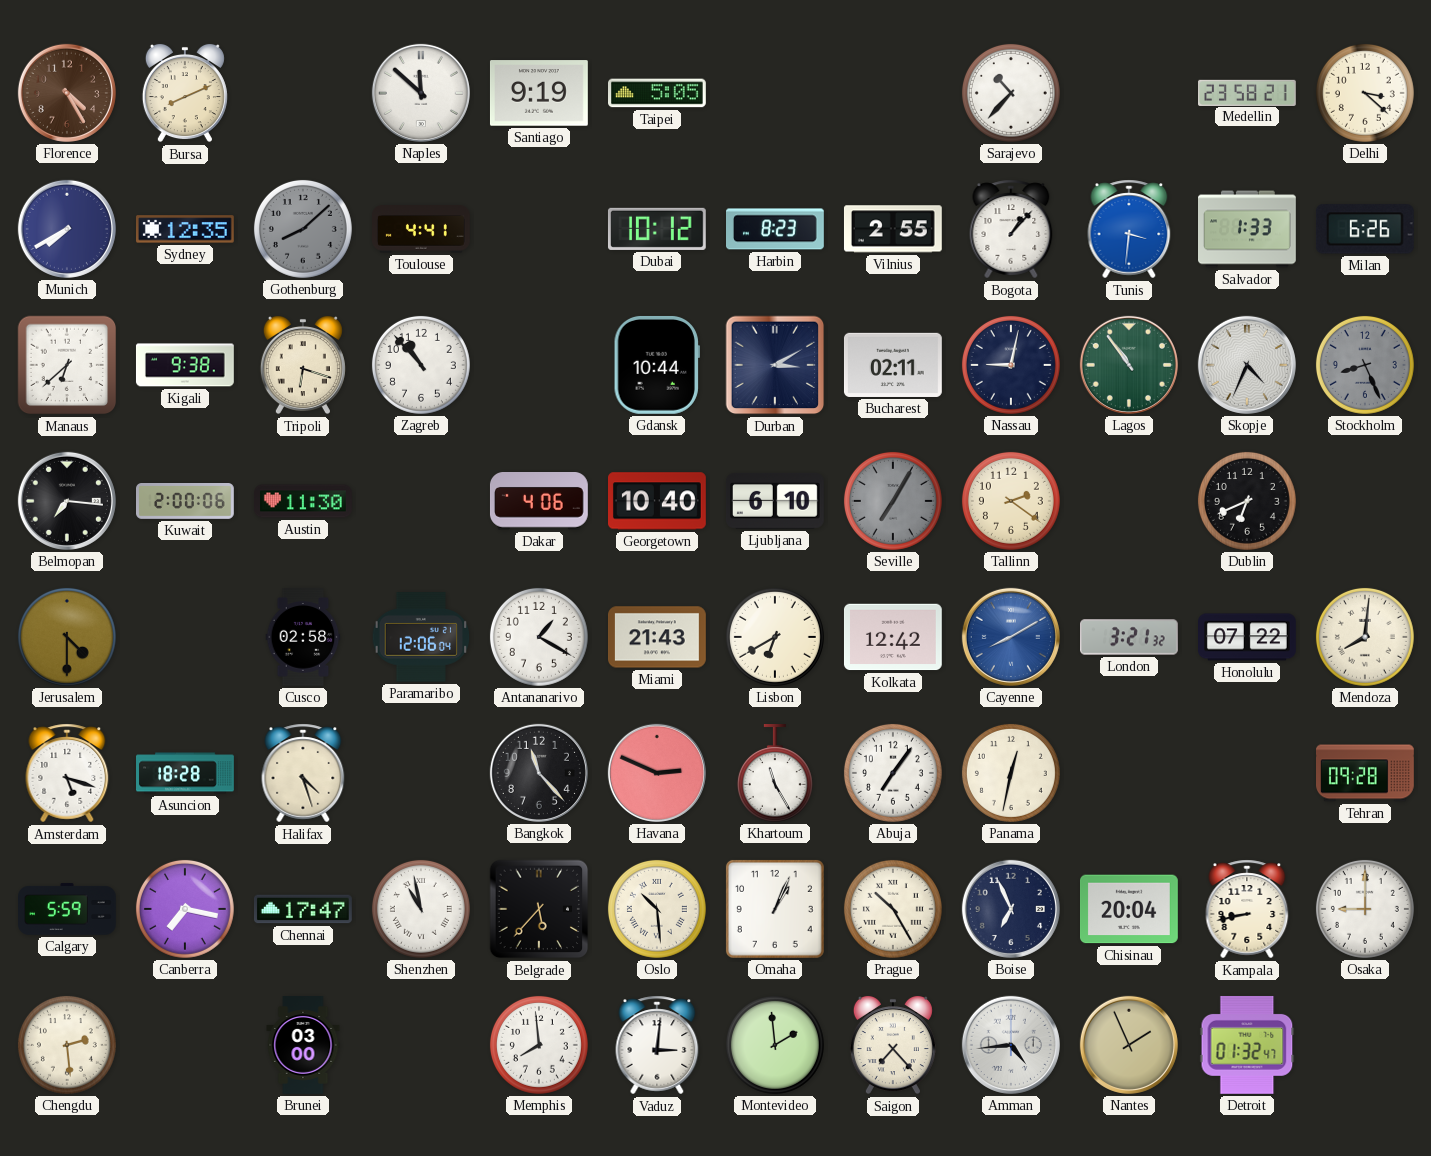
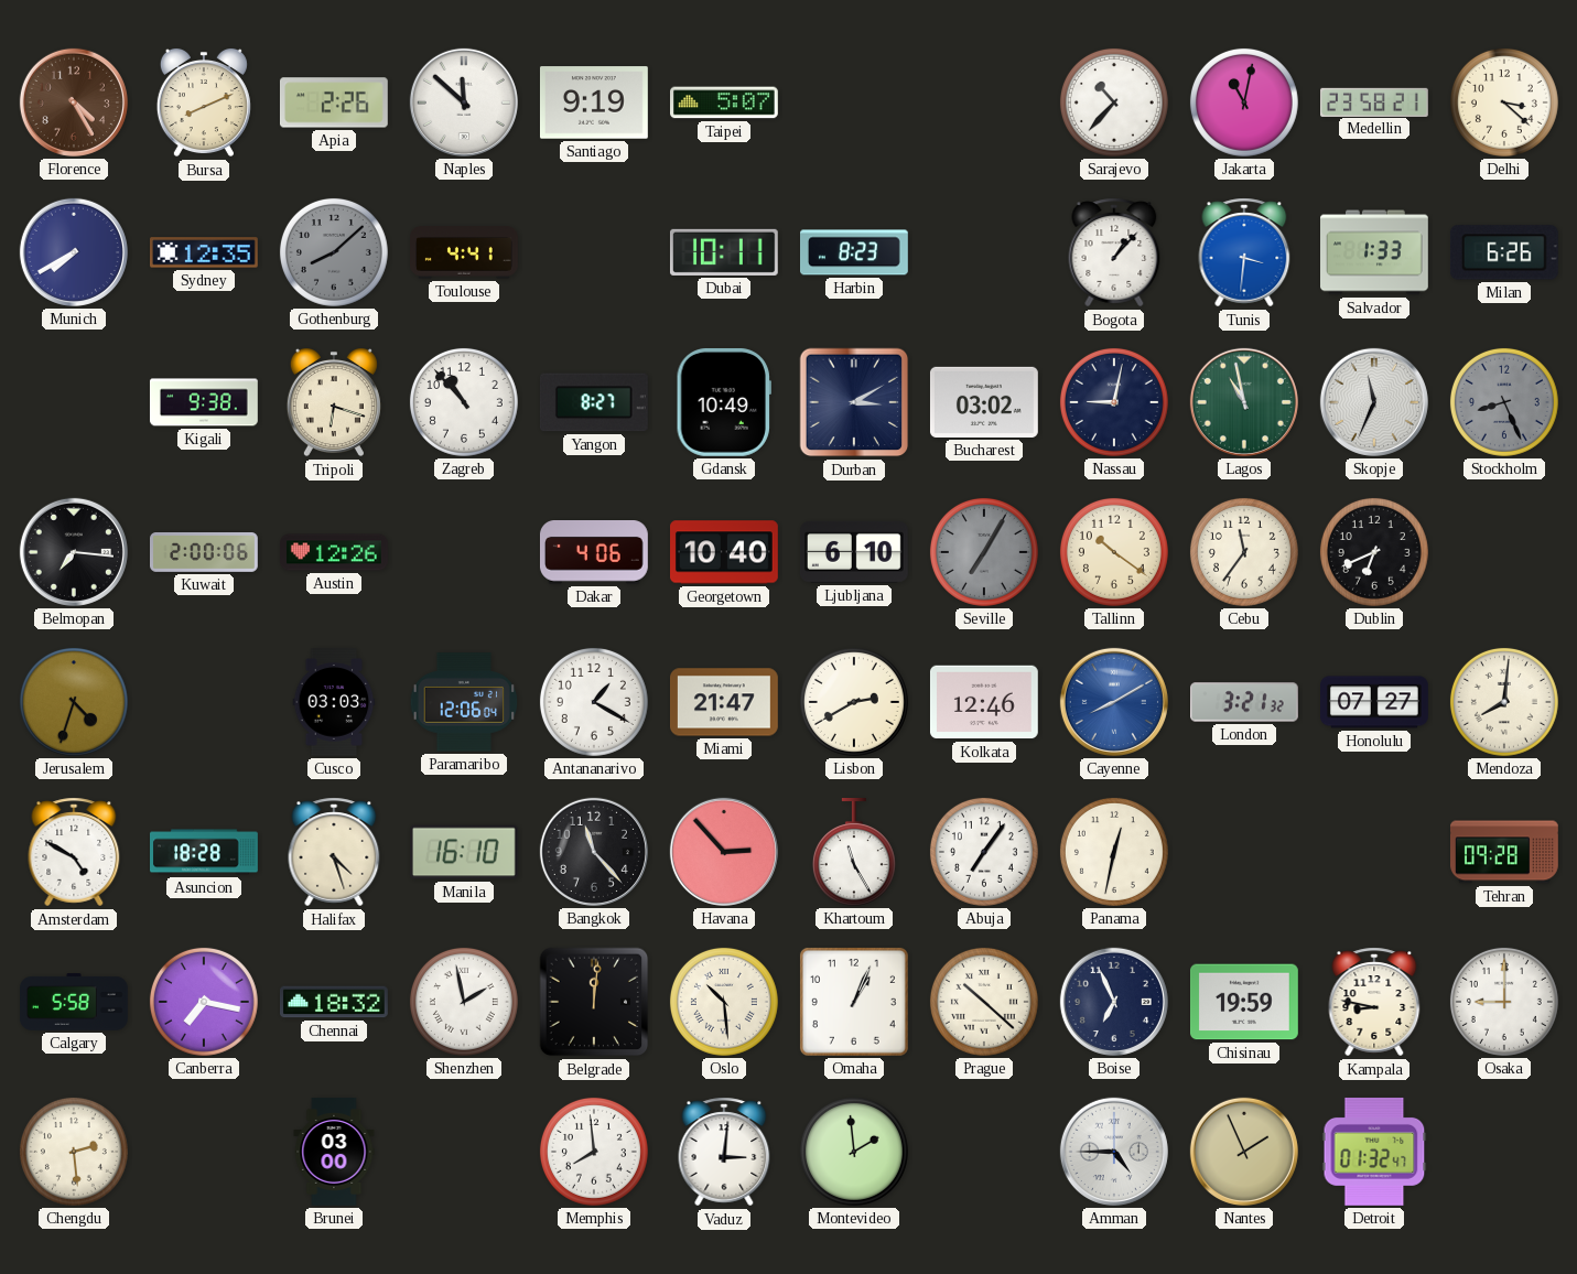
Apia: none -> 2:26
Taipei: 5:05 -> 5:07
Jakarta: none -> 11:02
Dubai: 10:12 -> 10:11
Vilnius: 2:55 -> none
Manaus: 6:38 -> none
Yangon: none -> 8:27
Gdansk: 10:44 -> 10:49
Bucharest: 02:11 -> 03:02
Lagos: 10:54 -> 10:58
Skopje: 4:34 -> 11:34
Austin: 11:30 -> 12:26
Tallinn: 2:21 -> 10:21
Cebu: none -> 11:36
Jerusalem: 4:30 -> 4:33
Cusco: 02:58 -> 03:03
Miami: 21:43 -> 21:47
Lisbon: 6:40 -> 2:40
Kolkata: 12:42 -> 12:46
Honolulu: 07:22 -> 07:27
Amsterdam: 5:18 -> 4:50
Manila: none -> 16:10
Havana: 2:49 -> 2:53
Calgary: 5:59 -> 5:58
Chennai: 17:47 -> 18:32
Shenzhen: 10:58 -> 1:58
Belgrade: 5:37 -> 12:01
Prague: 10:25 -> 10:22
Chisinau: 20:04 -> 19:59
Kampala: 8:43 -> 8:47
Saigon: 7:23 -> none
Amman: 4:44 -> 4:45
